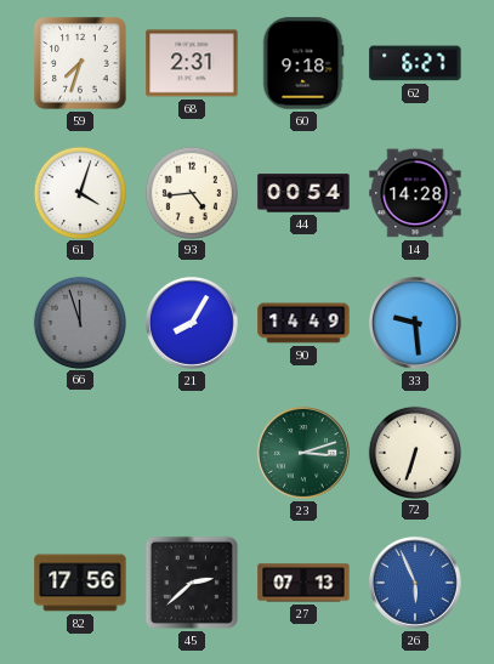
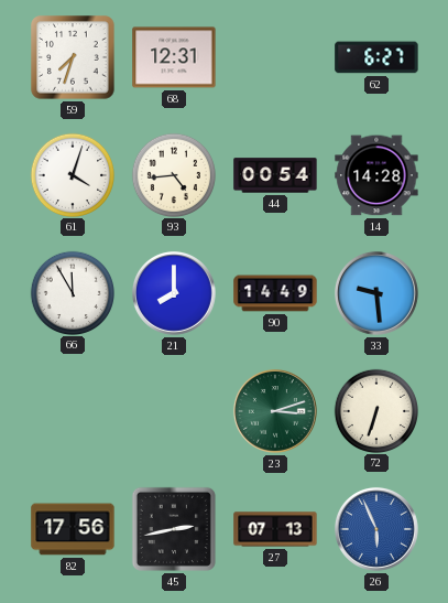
68: 2:31 -> 12:31
60: 9:18 -> none
66: 11:57 -> 11:55
66 dial: grey -> white
21: 8:05 -> 8:00
45: 2:38 -> 2:43
